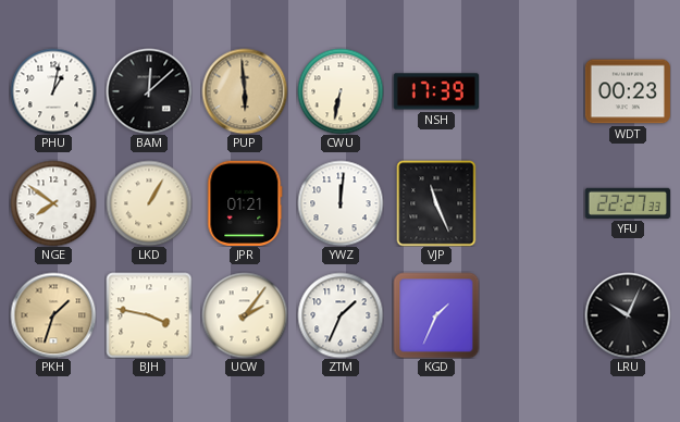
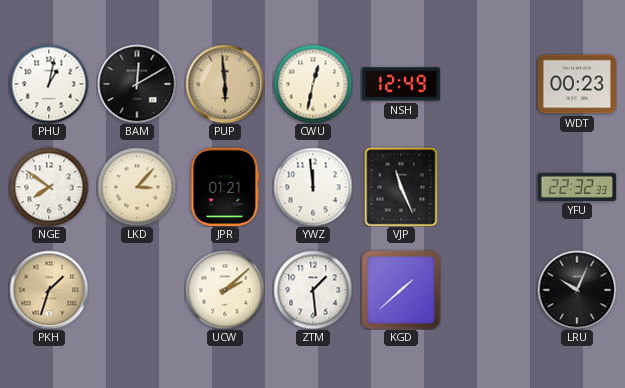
BAM: 12:08 -> 12:10
CWU: 6:32 -> 12:32
NSH: 17:39 -> 12:49
LKD: 1:05 -> 3:07
YWZ: 12:01 -> 11:59
YFU: 22:27 -> 22:32
BJH: 3:47 -> none
UCW: 2:06 -> 2:08
ZTM: 1:34 -> 1:29
KGD: 1:34 -> 1:38
